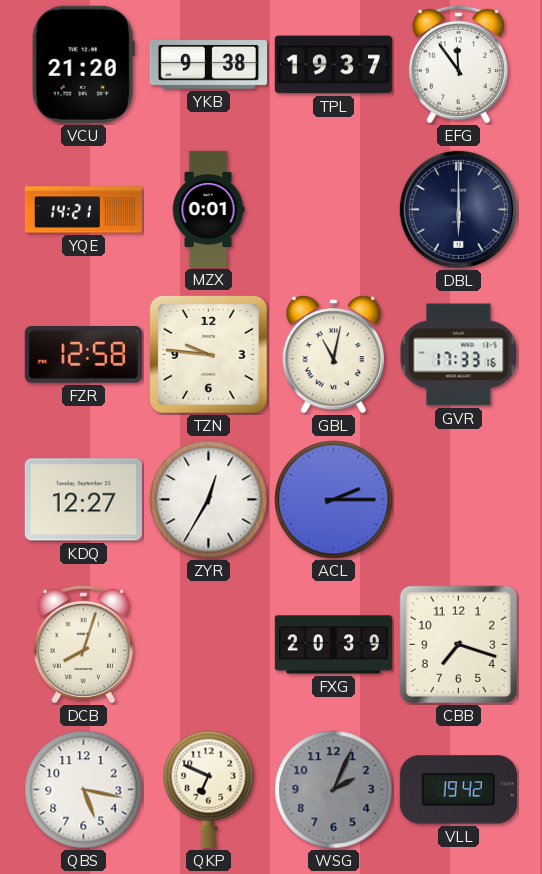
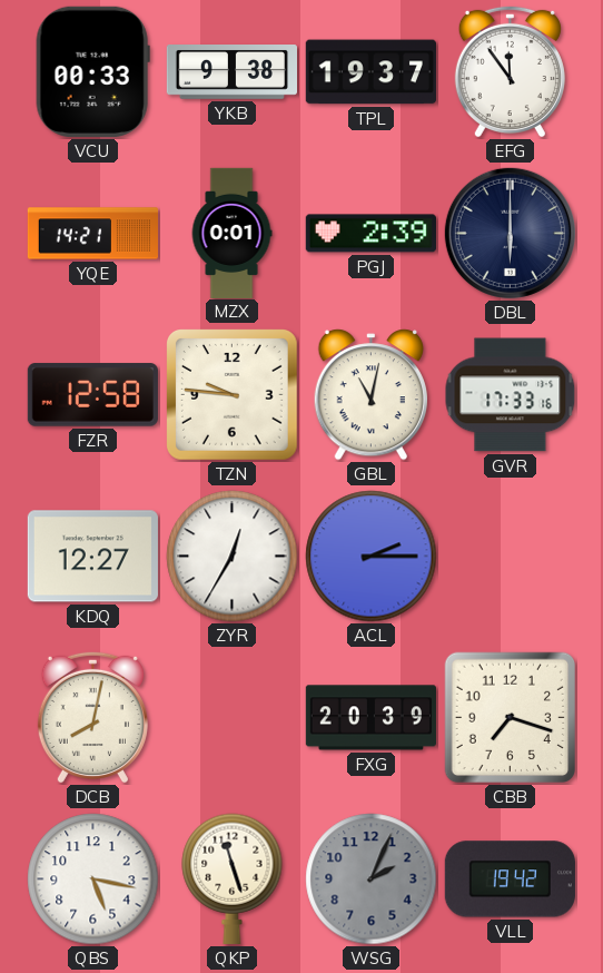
VCU: 21:20 -> 00:33
PGJ: none -> 2:39
DCB: 8:03 -> 8:02
QKP: 6:49 -> 11:27
